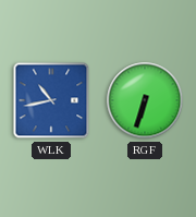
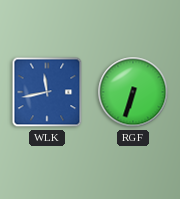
WLK: 10:43 -> 11:43
